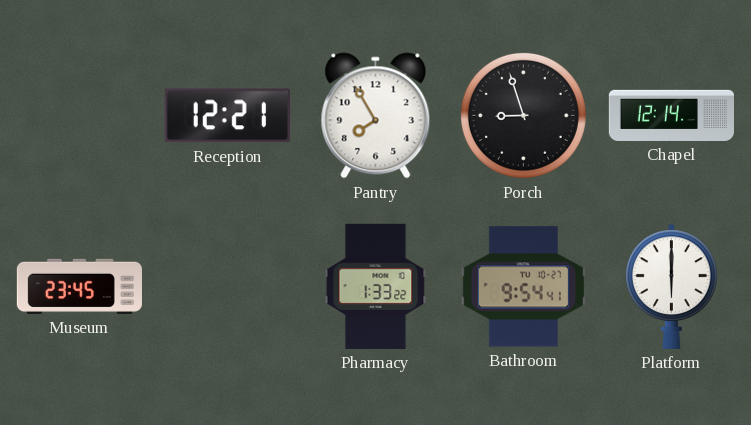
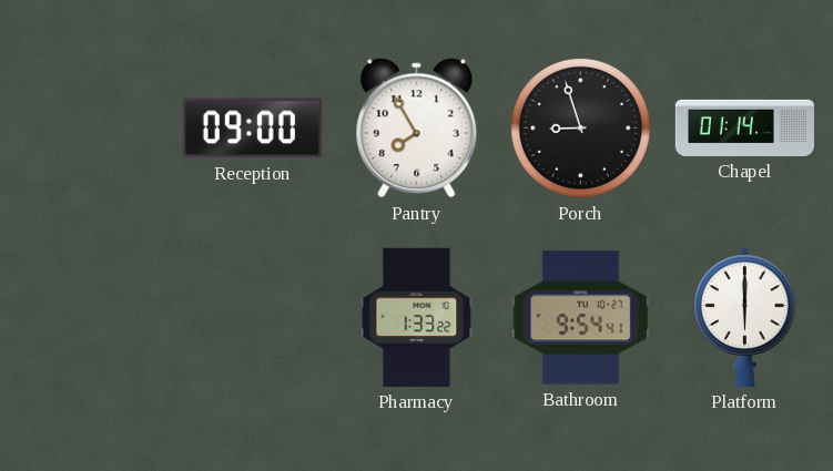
Reception: 12:21 -> 09:00
Chapel: 12:14 -> 01:14
Museum: 23:45 -> none
